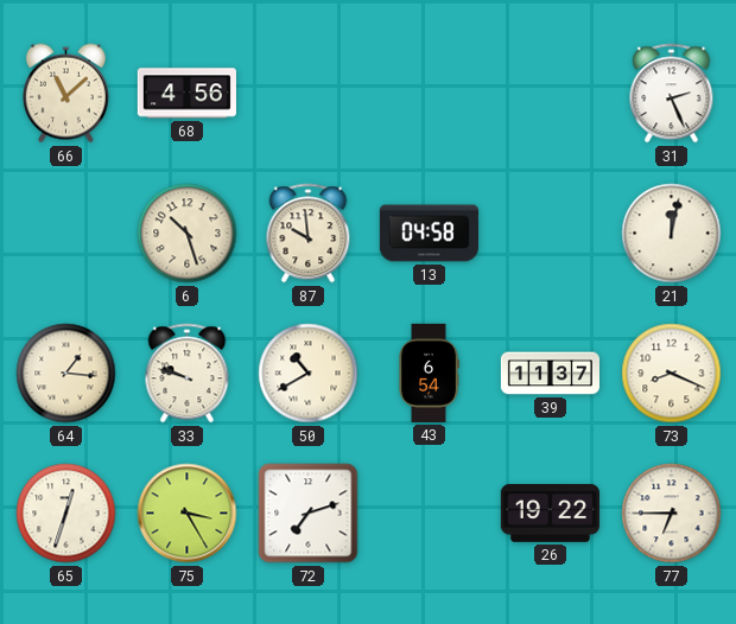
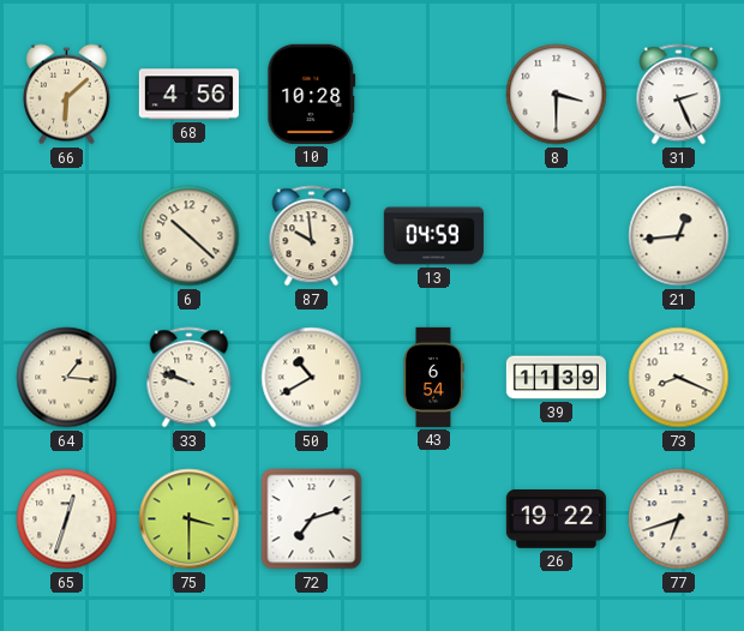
66: 11:08 -> 6:08
10: none -> 10:28
8: none -> 3:30
6: 10:27 -> 10:22
13: 04:58 -> 04:59
21: 12:02 -> 12:44
39: 11:37 -> 11:39
75: 3:25 -> 3:30
77: 6:45 -> 6:42
